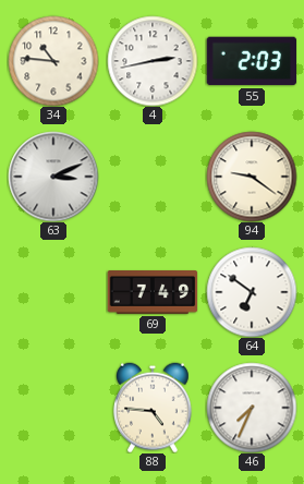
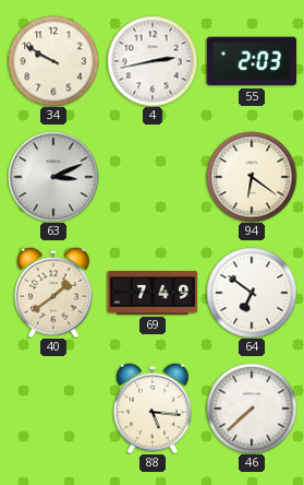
34: 10:46 -> 9:50
94: 9:21 -> 6:21
40: none -> 1:39
88: 4:46 -> 5:16
46: 7:34 -> 7:38
